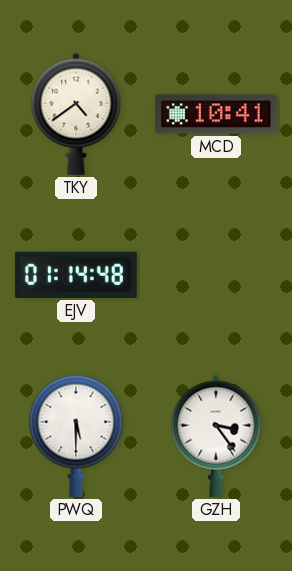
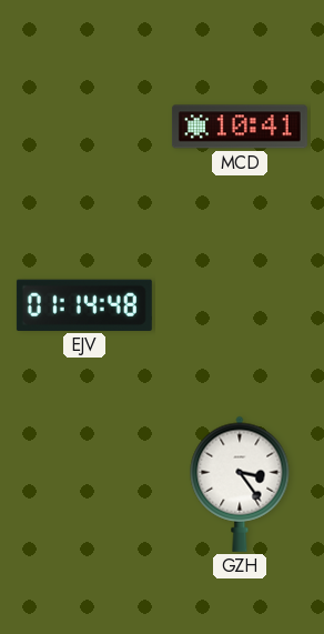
TKY: 4:39 -> none
PWQ: 5:30 -> none
